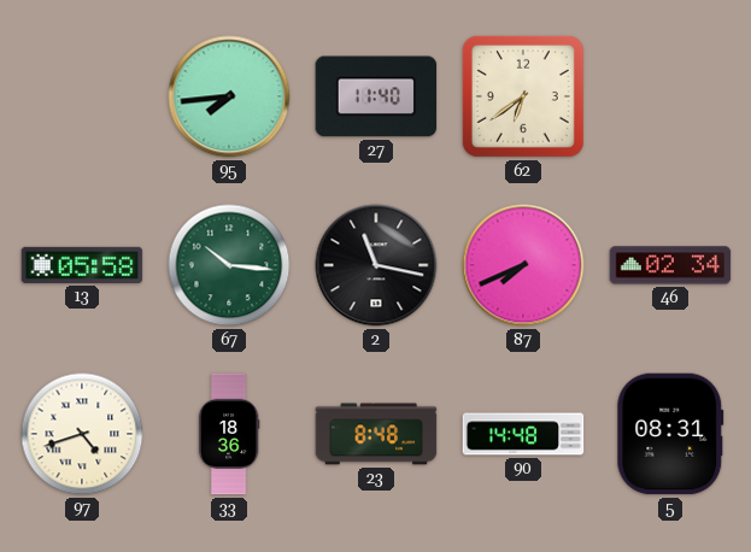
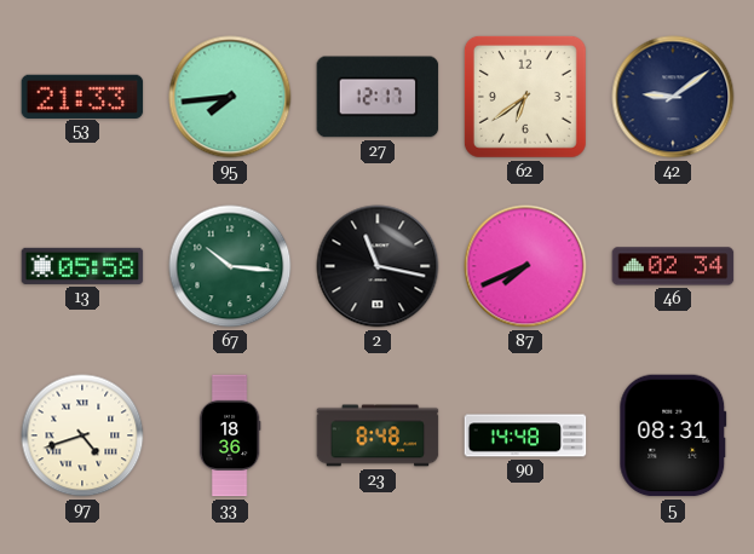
53: none -> 21:33
27: 11:40 -> 12:17
42: none -> 9:09
